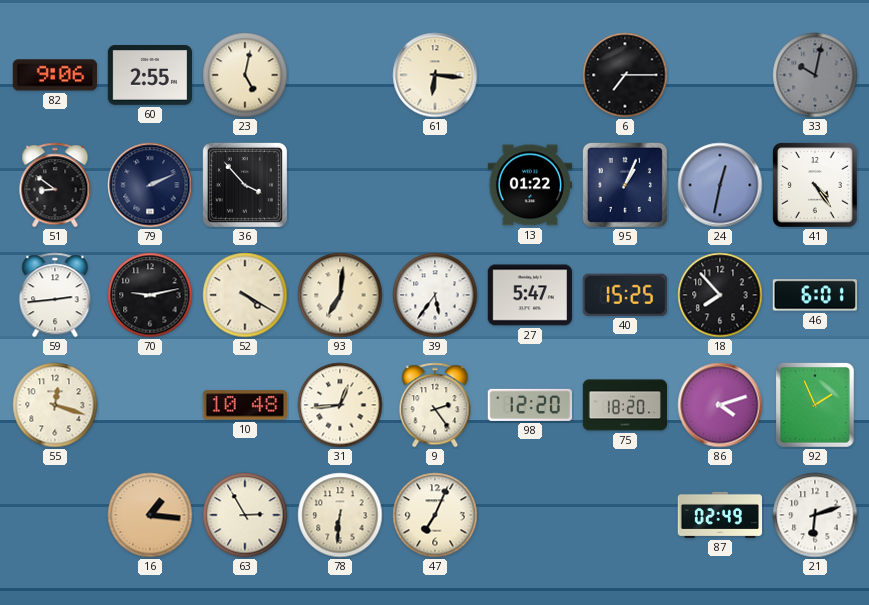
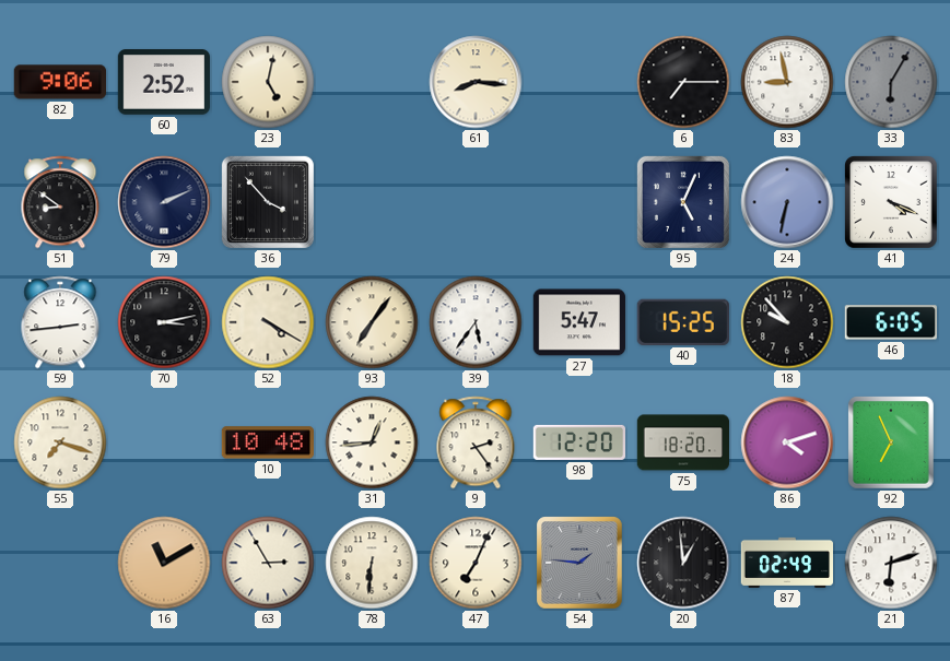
60: 2:55 -> 2:52
61: 6:16 -> 8:16
83: none -> 8:58
33: 10:02 -> 6:05
13: 01:22 -> none
95: 1:04 -> 5:04
24: 12:32 -> 6:32
41: 4:24 -> 4:19
70: 9:13 -> 3:13
93: 7:01 -> 7:06
18: 7:53 -> 9:53
46: 6:01 -> 6:05
55: 12:18 -> 7:18
92: 1:56 -> 6:56
16: 1:16 -> 11:10
54: none -> 1:46
20: none -> 12:59
